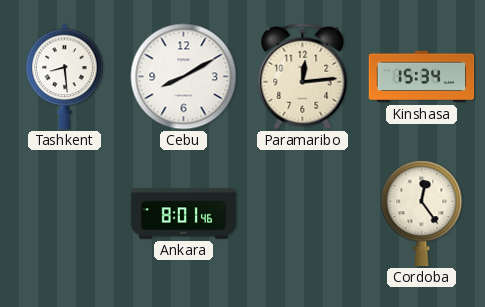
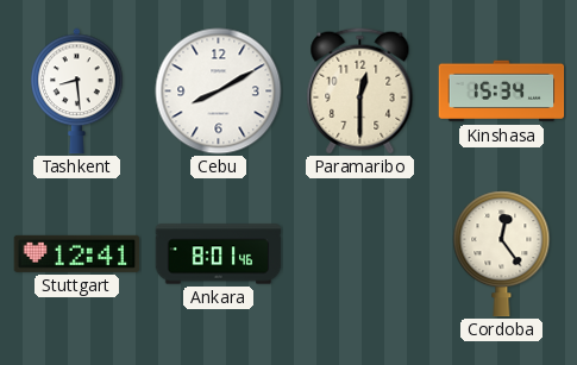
Paramaribo: 12:14 -> 12:30
Stuttgart: none -> 12:41
